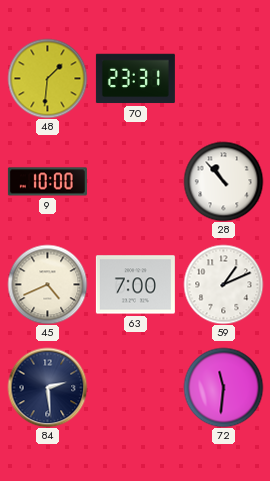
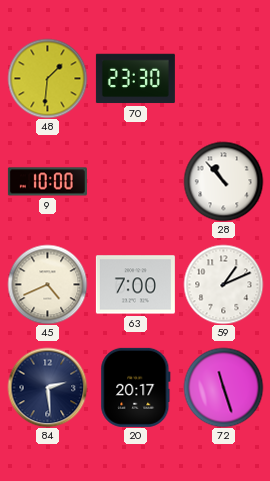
70: 23:31 -> 23:30
20: none -> 20:17
72: 11:31 -> 11:27
